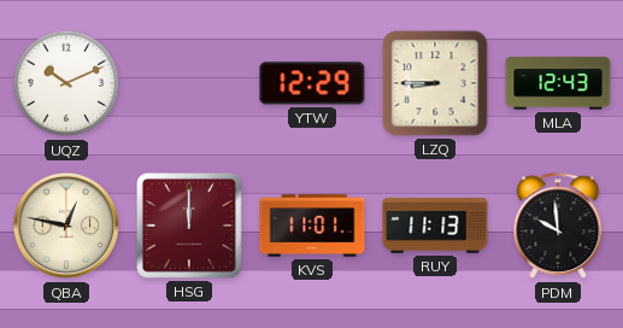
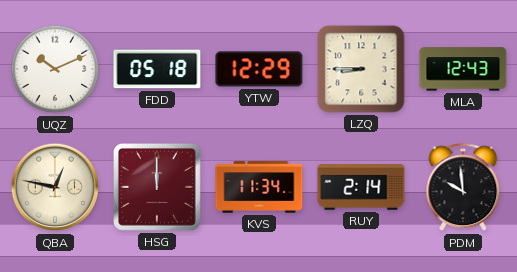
FDD: none -> 05:18
KVS: 11:01 -> 11:34
RUY: 11:13 -> 2:14
